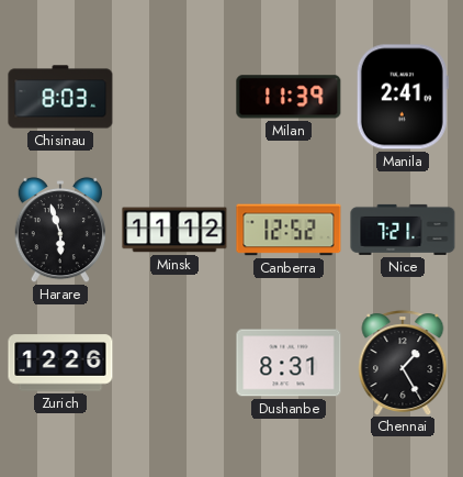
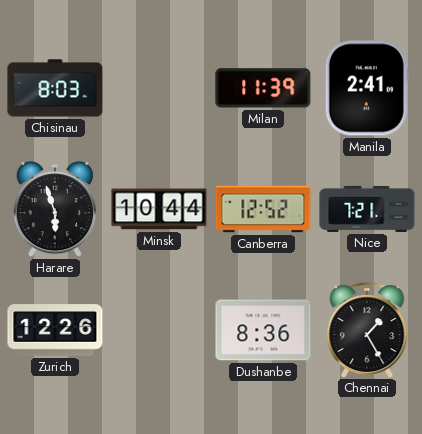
Minsk: 11:12 -> 10:44
Dushanbe: 8:31 -> 8:36
